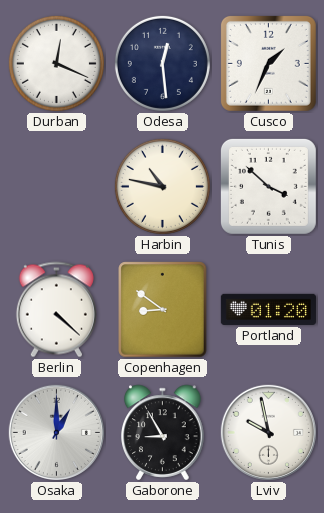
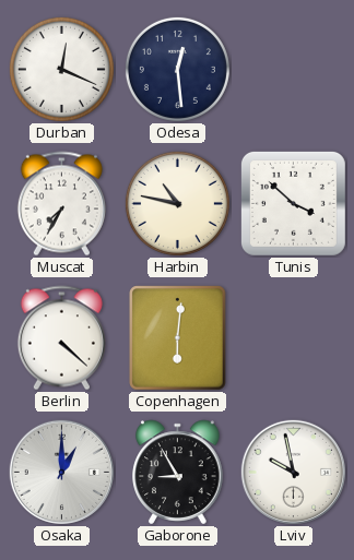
Cusco: 1:34 -> none
Muscat: none -> 7:35
Copenhagen: 8:51 -> 6:01
Portland: 01:20 -> none
